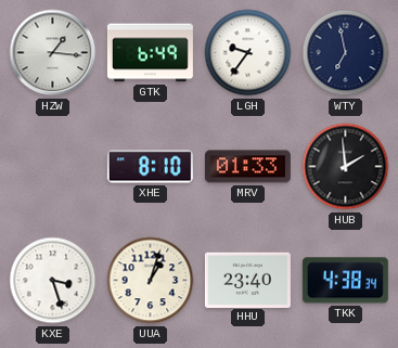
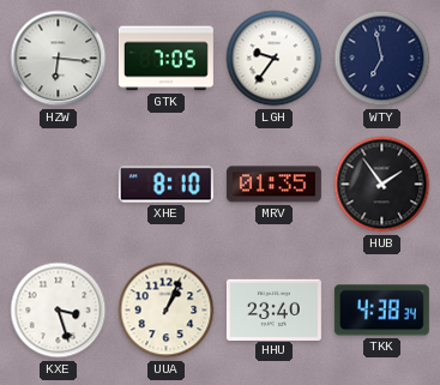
HZW: 1:16 -> 6:16
GTK: 6:49 -> 7:05
MRV: 01:33 -> 01:35
HUB: 1:59 -> 1:54
UUA: 1:03 -> 1:04
